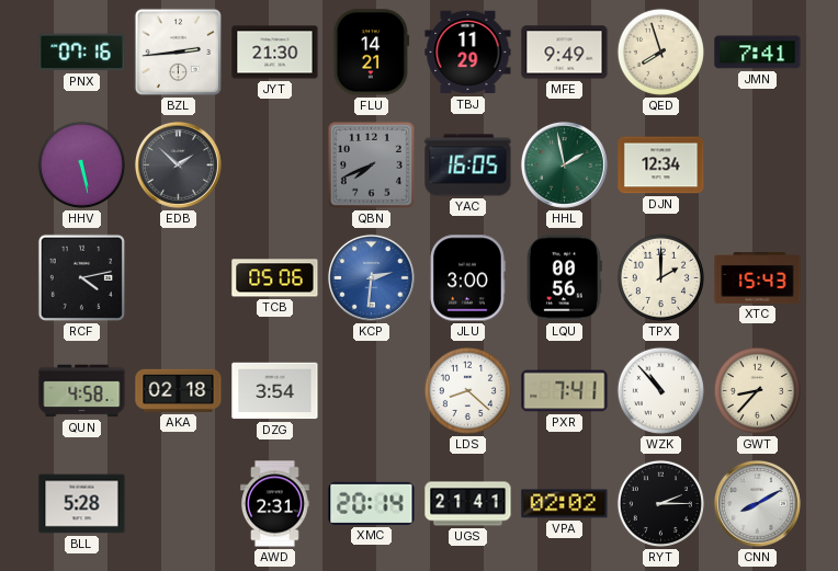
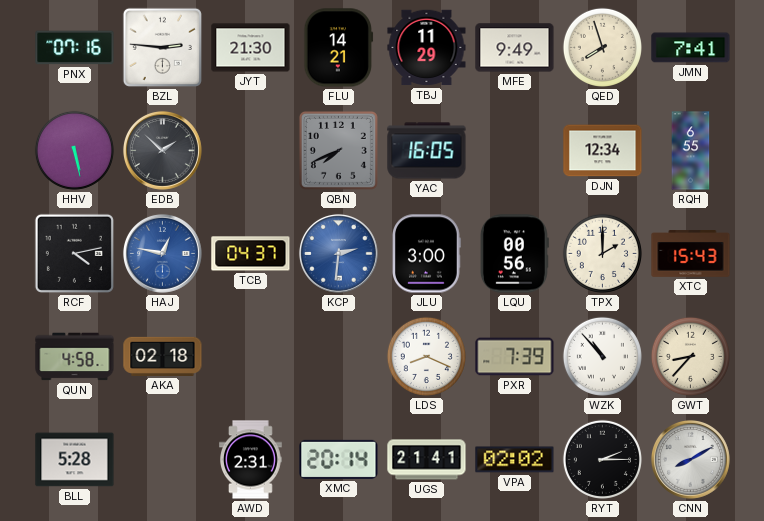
BZL: 2:44 -> 2:46
HHL: 1:58 -> none
RQH: none -> 6:55
HAJ: none -> 12:47
TCB: 05:06 -> 04:37
DZG: 3:54 -> none
LDS: 8:22 -> 8:19
PXR: 7:41 -> 7:39
